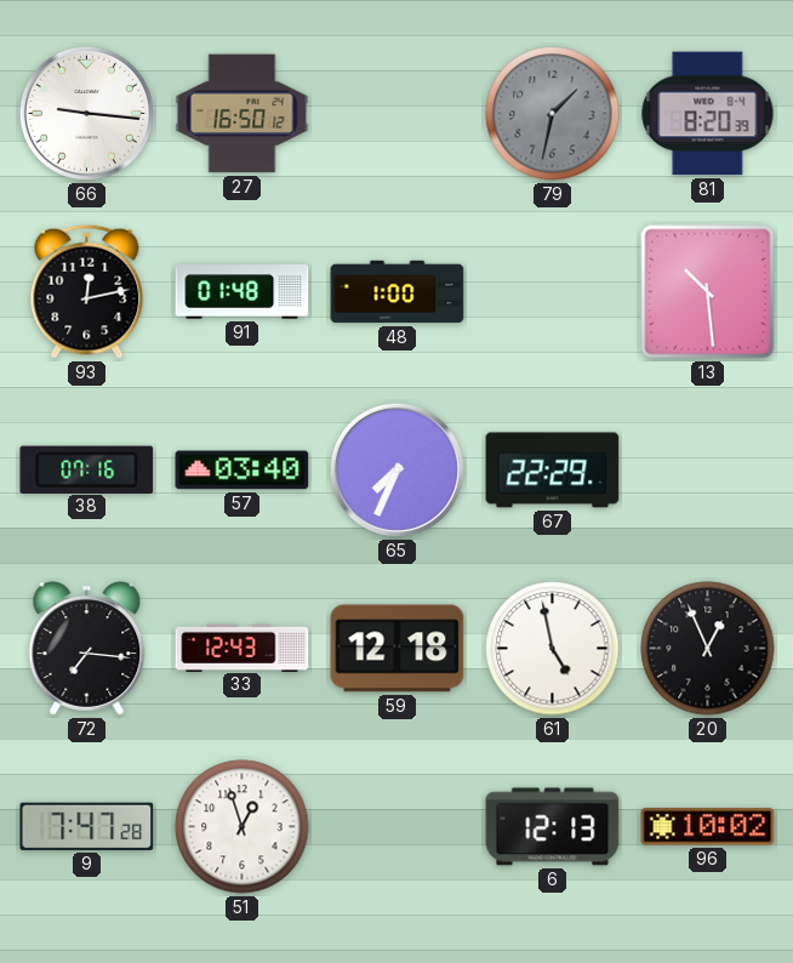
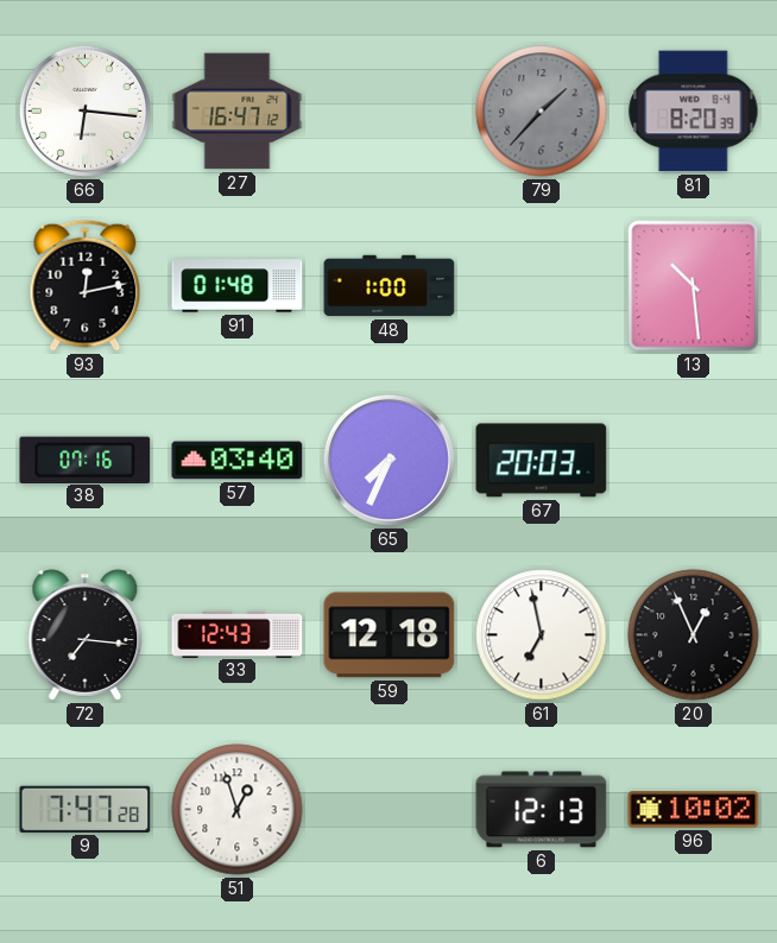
66: 9:16 -> 6:16
27: 16:50 -> 16:47
79: 1:32 -> 1:37
67: 22:29 -> 20:03
61: 4:58 -> 6:58
